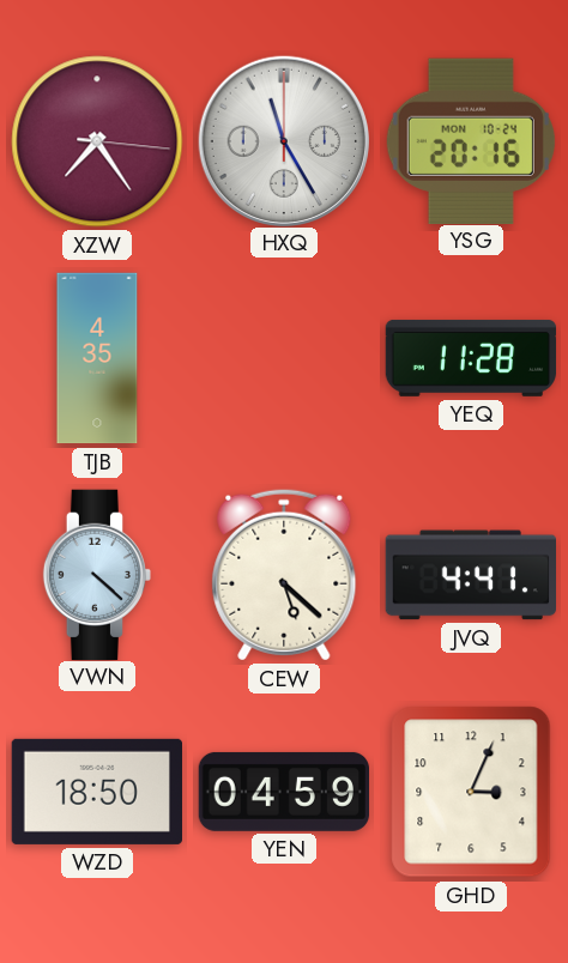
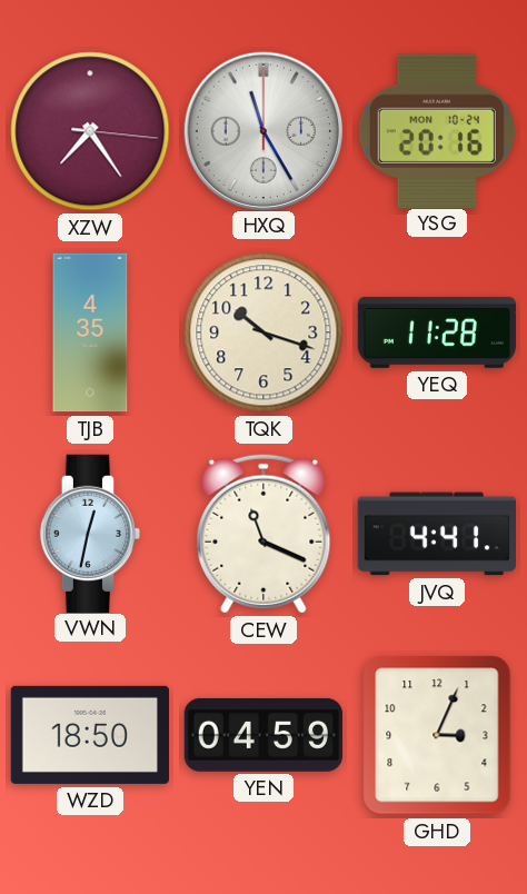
TQK: none -> 10:18
VWN: 4:22 -> 12:32
CEW: 5:22 -> 11:19
